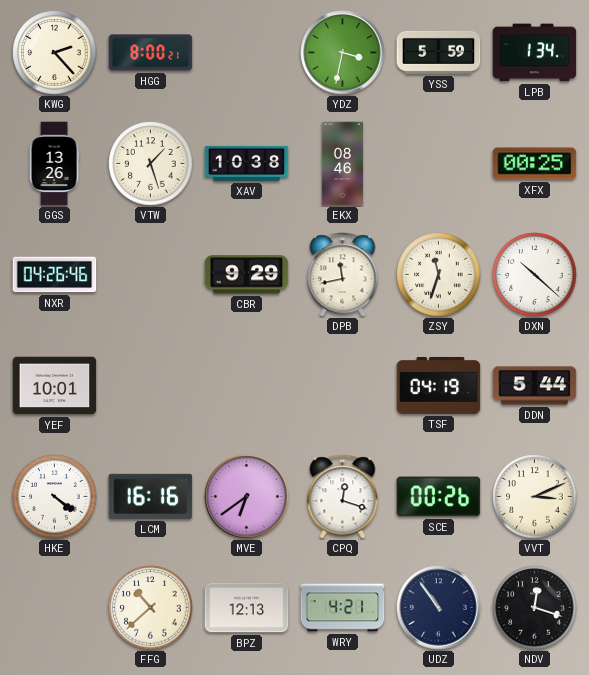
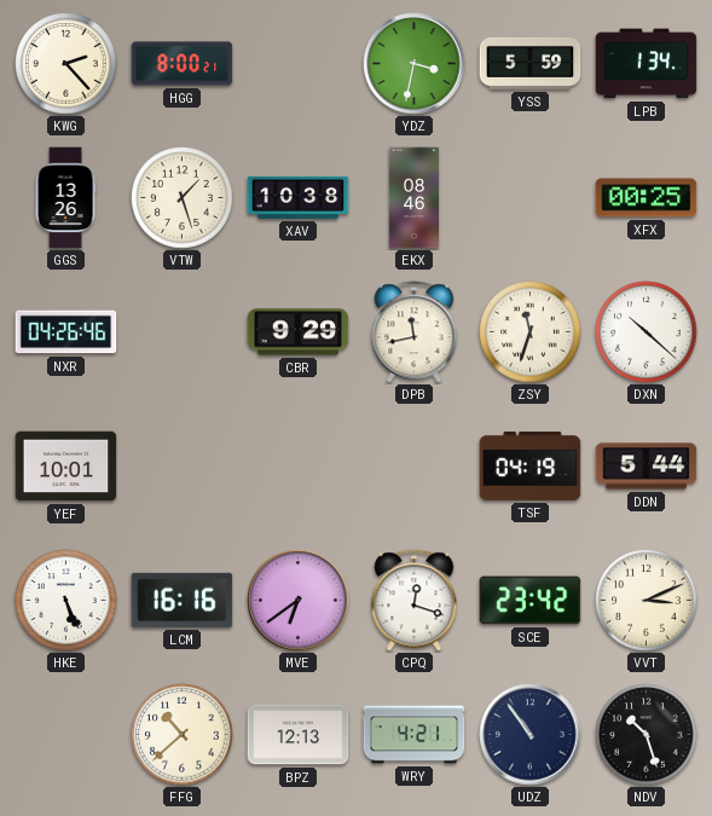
HKE: 4:21 -> 5:26
SCE: 00:26 -> 23:42
NDV: 12:18 -> 10:27
